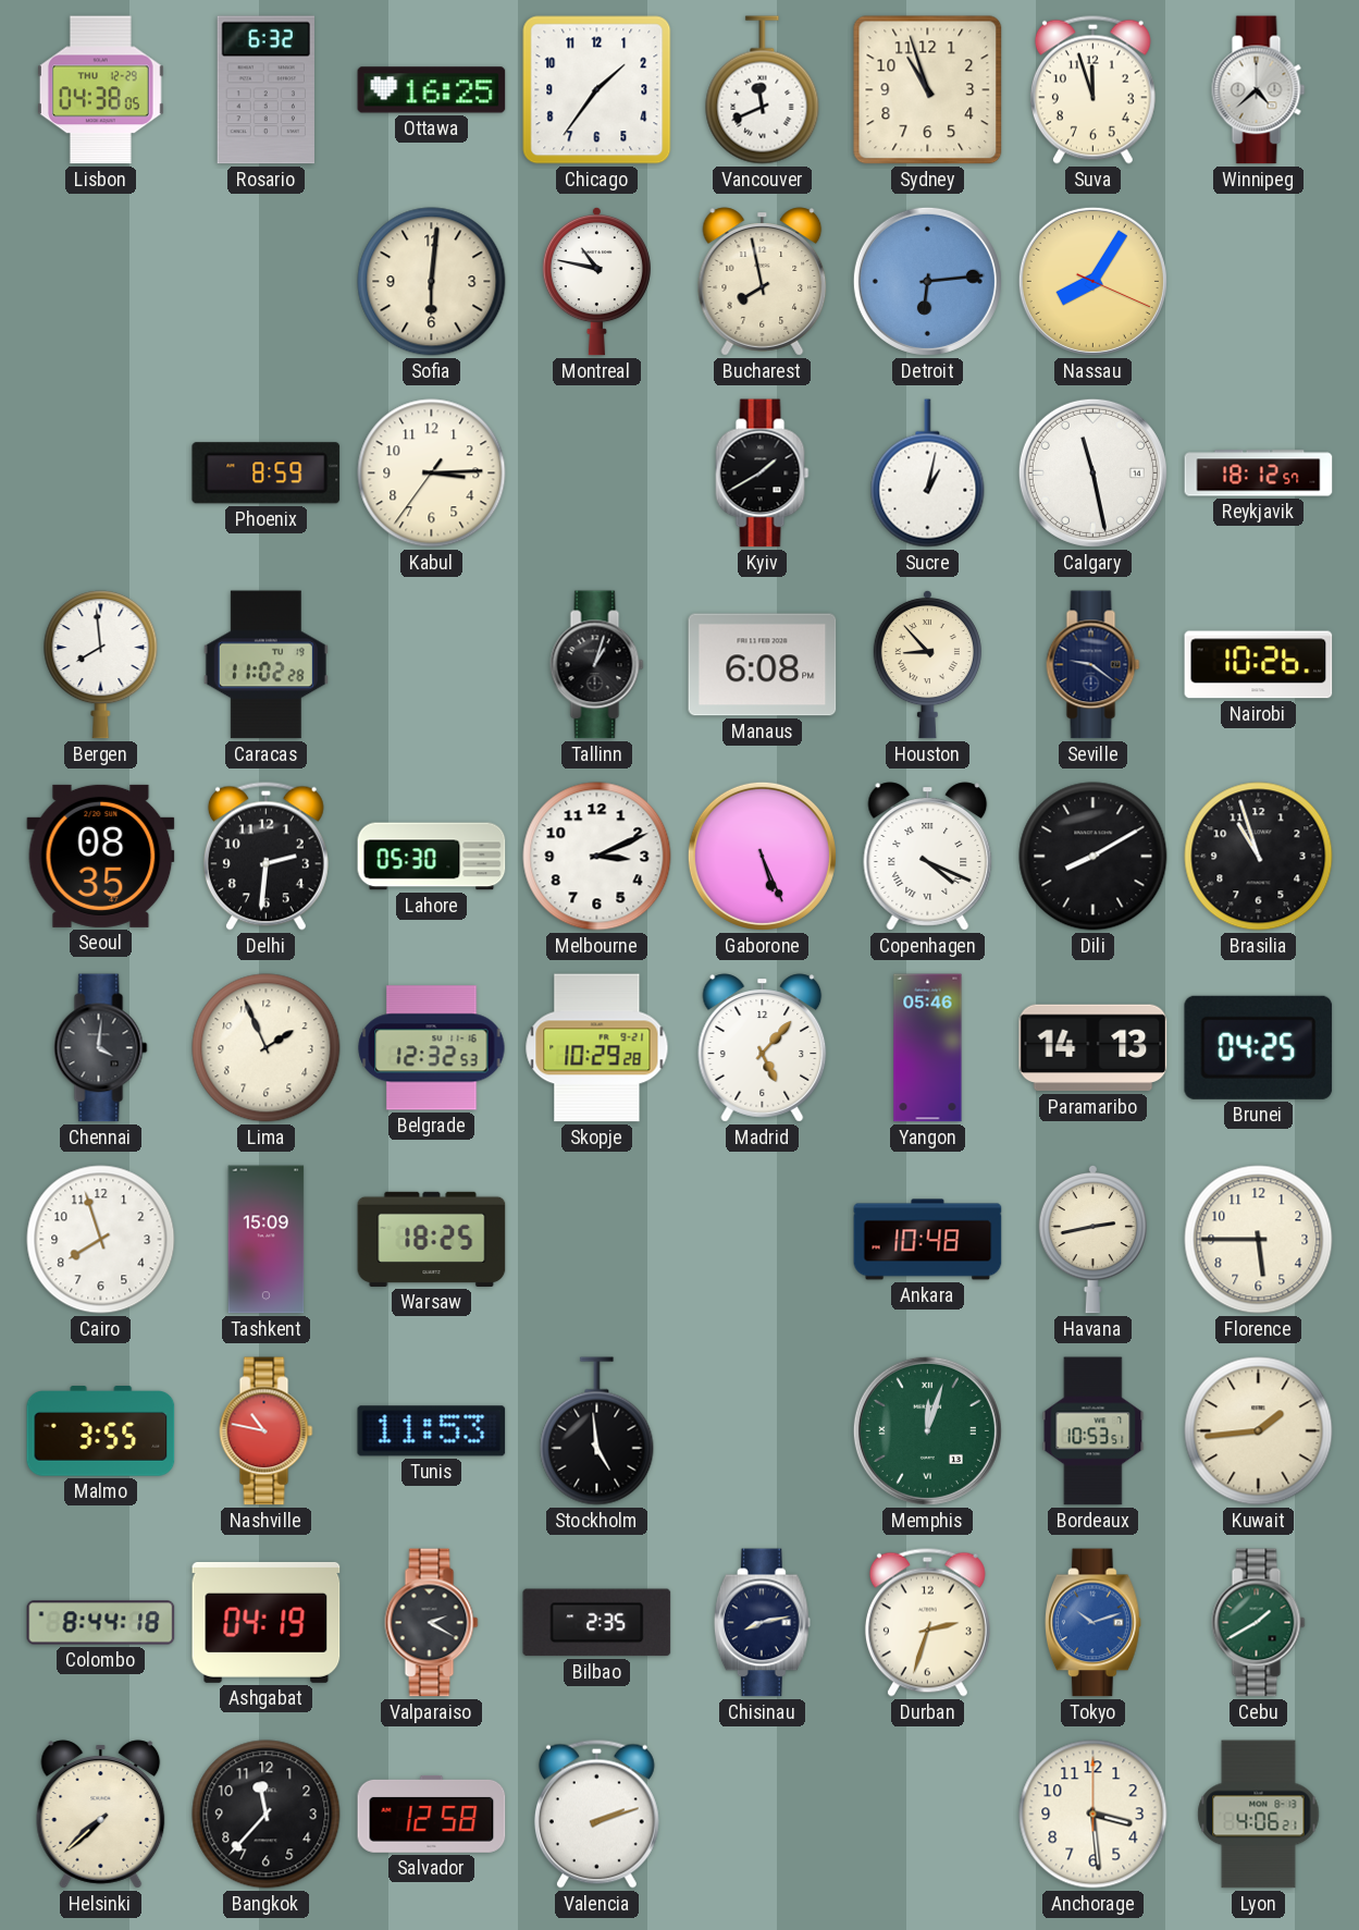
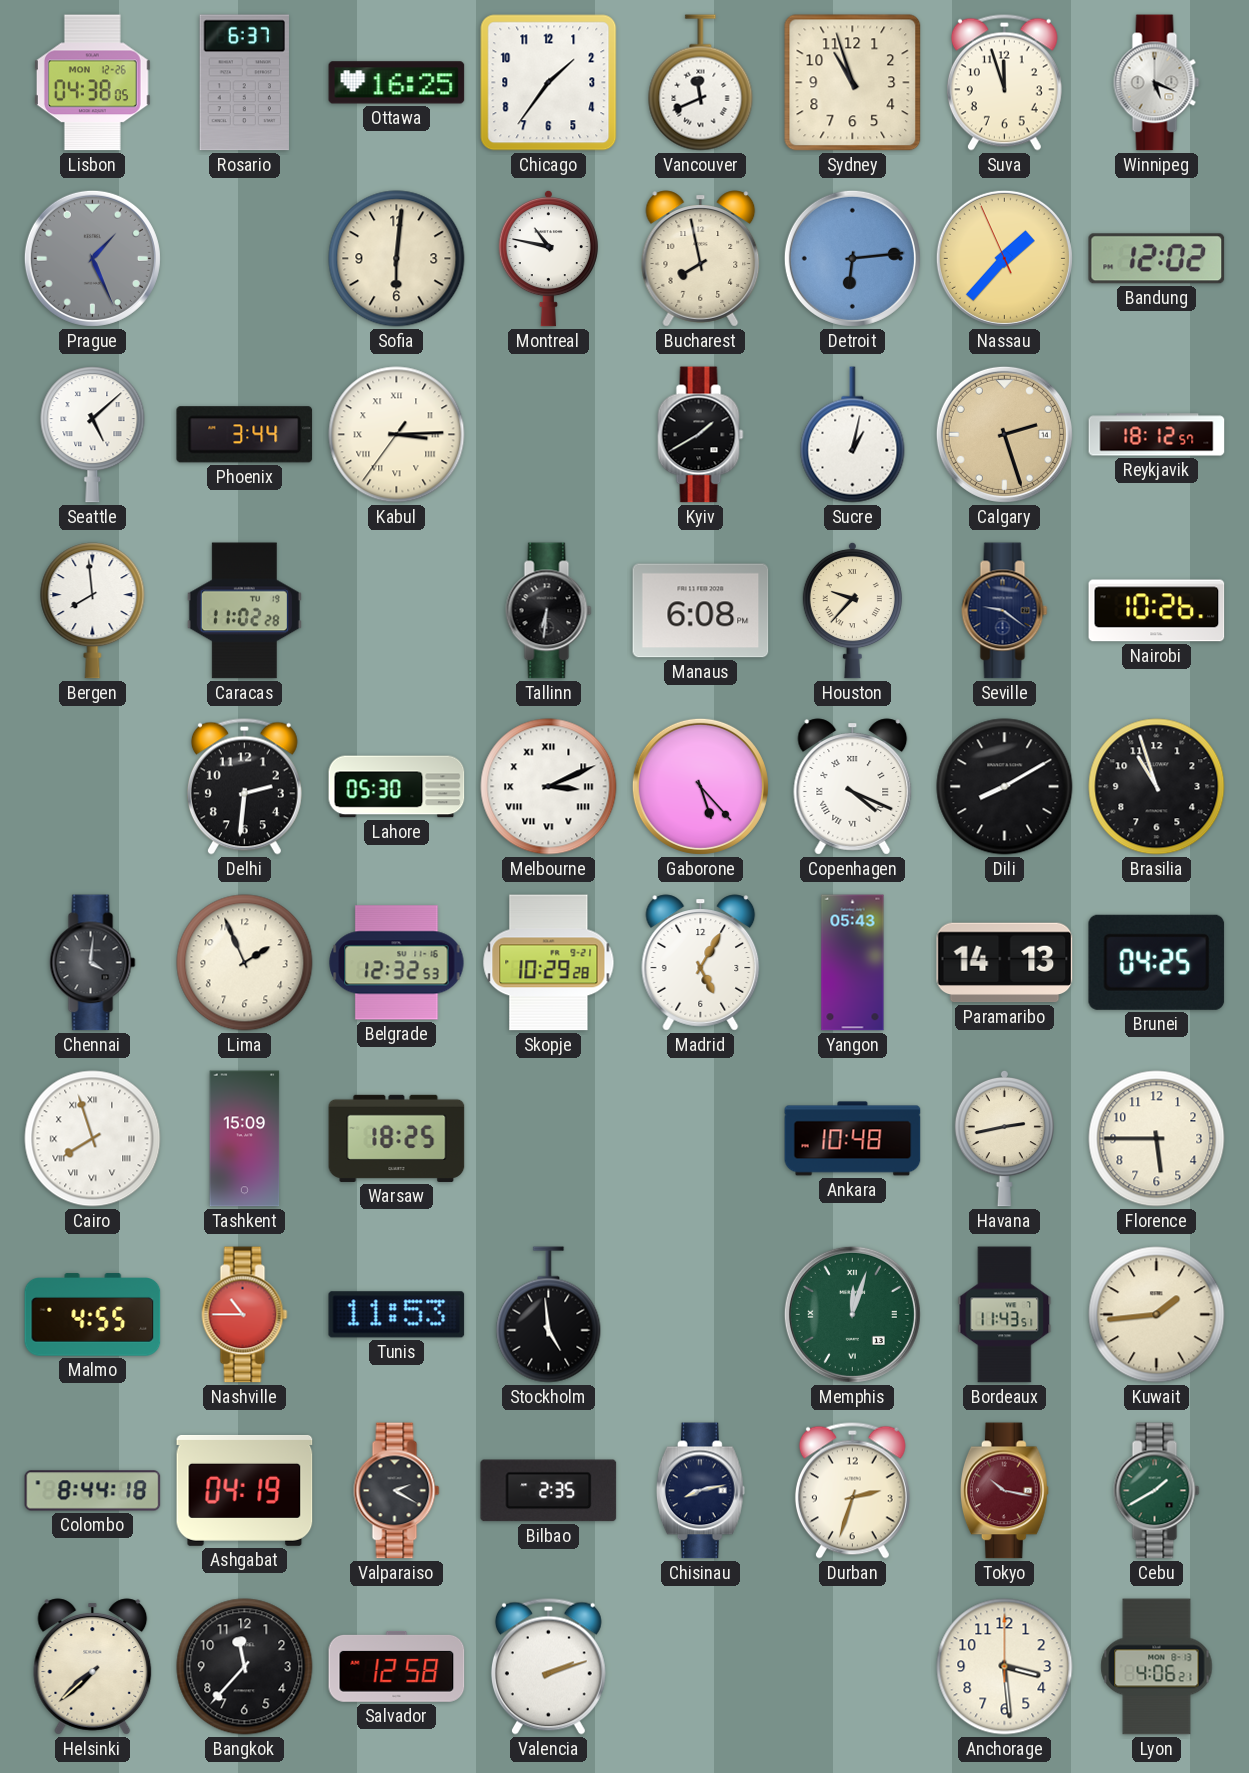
Lisbon date: THU 12-29 -> MON 12-26
Rosario: 6:32 -> 6:37
Winnipeg: 4:38 -> 5:19
Prague: none -> 1:26
Nassau: 8:05 -> 1:36
Bandung: none -> 12:02
Seattle: none -> 5:08
Phoenix: 8:59 -> 3:44
Kabul numerals: Arabic -> Roman
Calgary: 11:28 -> 2:27
Calgary dial: white -> champagne
Tallinn: 1:03 -> 6:31
Houston: 8:53 -> 9:37
Seoul: 08:35 -> none
Melbourne numerals: Arabic -> Roman
Gaborone: 5:26 -> 5:23
Madrid: 5:07 -> 5:05
Yangon: 05:46 -> 05:43
Cairo numerals: Arabic -> Roman
Malmo: 3:55 -> 4:55
Nashville: 10:47 -> 10:45
Bordeaux: 10:53 -> 11:43
Tokyo: 10:12 -> 10:17
Tokyo dial: blue -> burgundy
